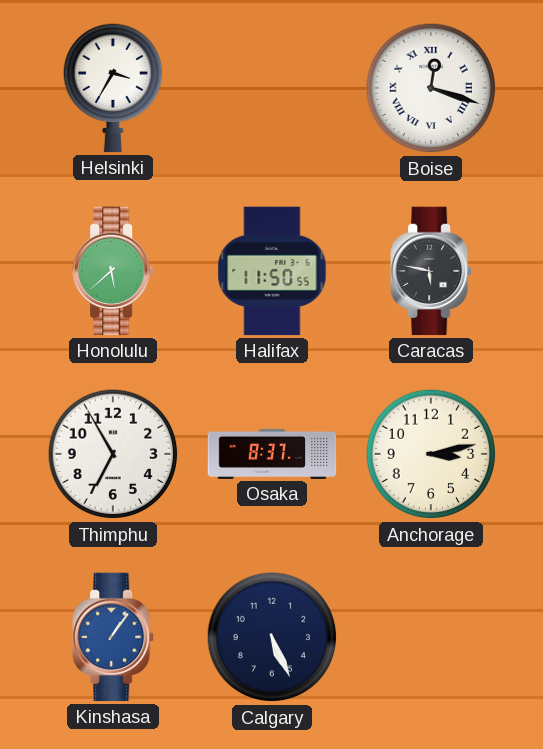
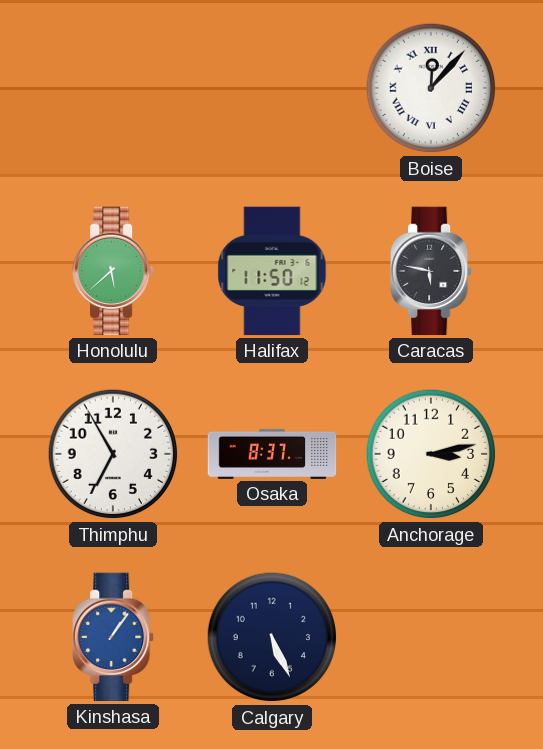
Helsinki: 3:35 -> none
Boise: 12:18 -> 12:07
Halifax: 11:50:55 -> 11:50:12
